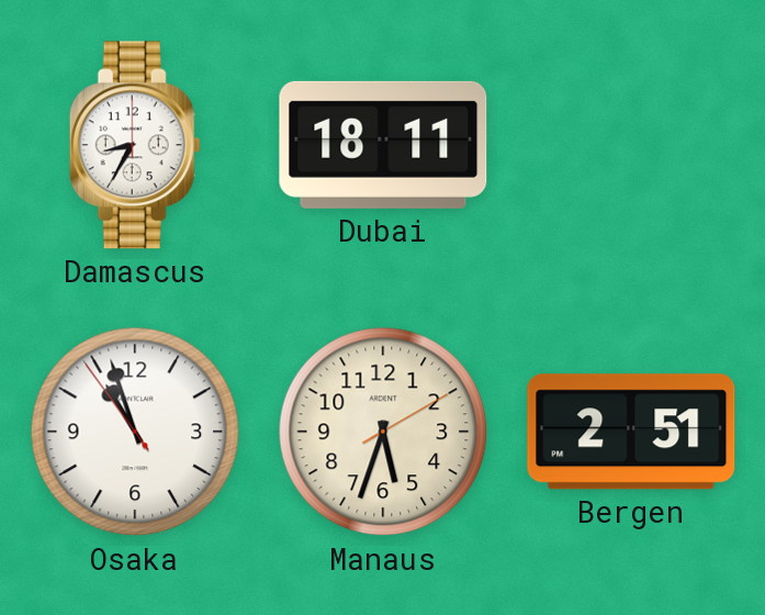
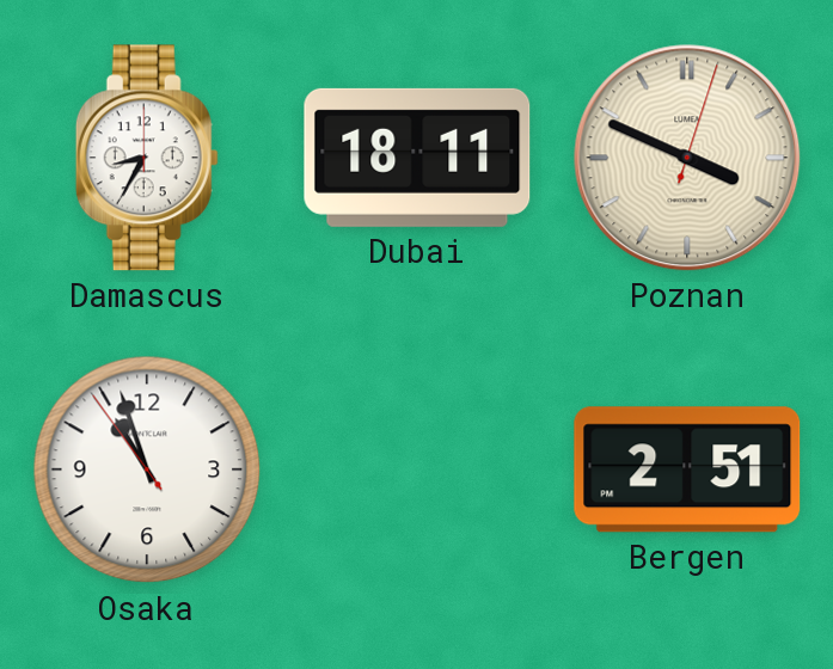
Poznan: none -> 3:49
Manaus: 5:33 -> none
